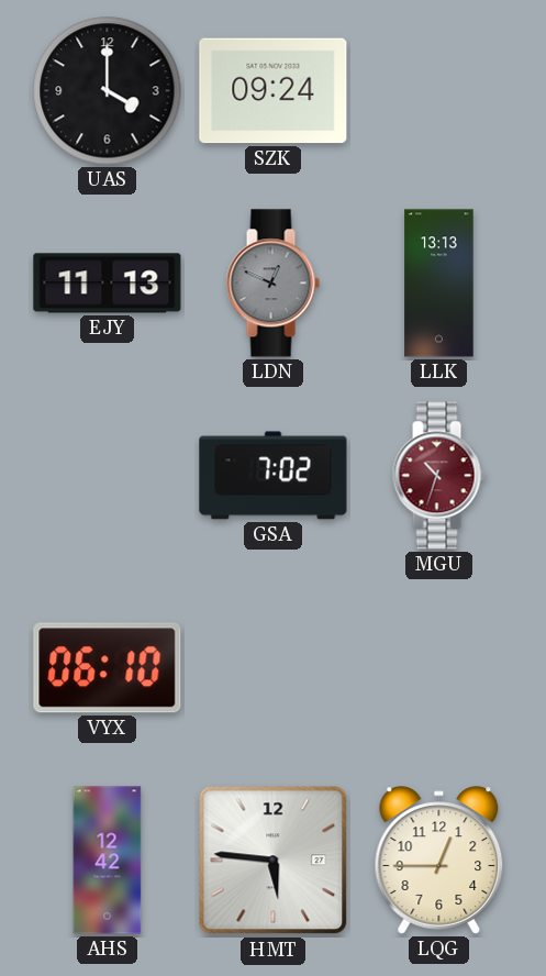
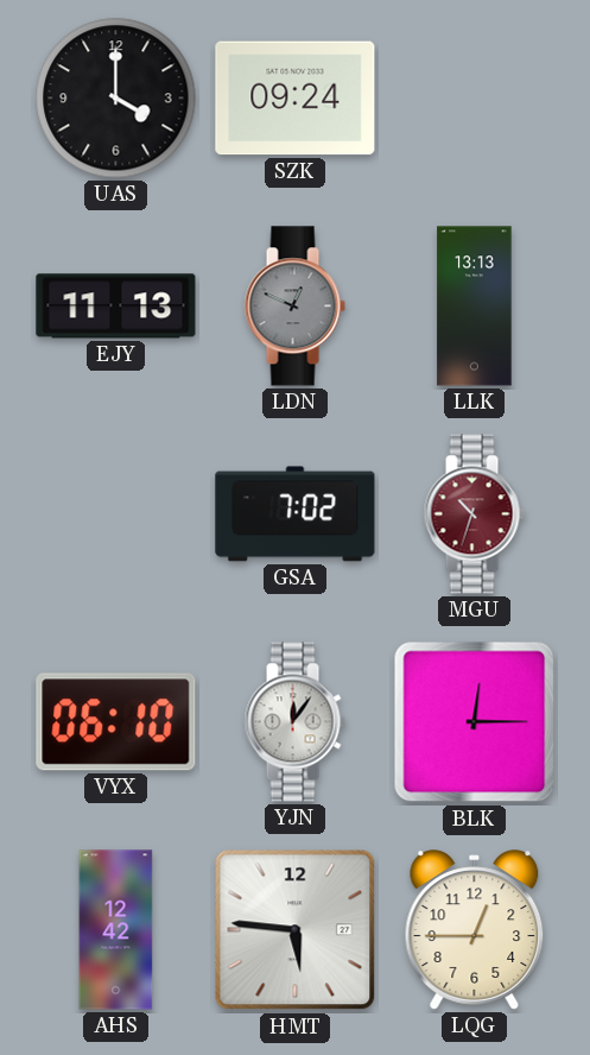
YJN: none -> 12:06
BLK: none -> 12:15
